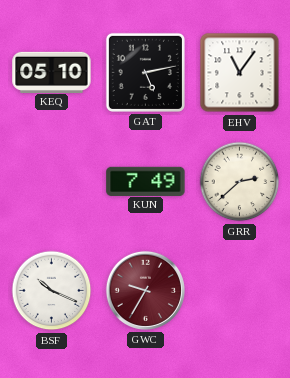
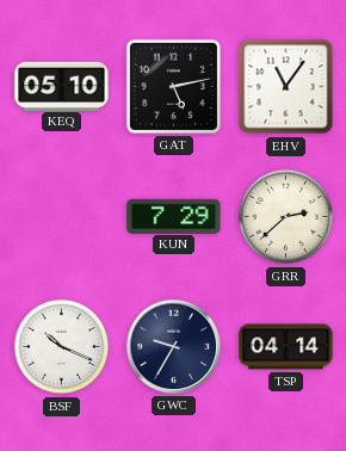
KUN: 7:49 -> 7:29
GWC dial: burgundy -> navy
TSP: none -> 04:14
